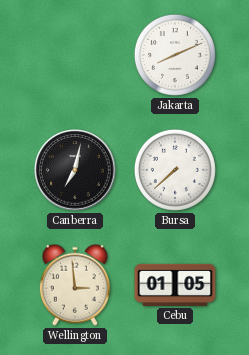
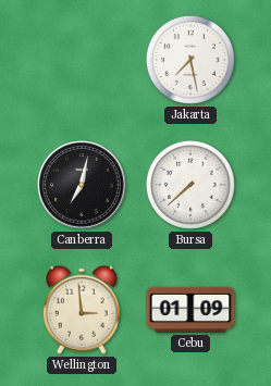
Jakarta: 8:11 -> 7:28
Cebu: 01:05 -> 01:09
